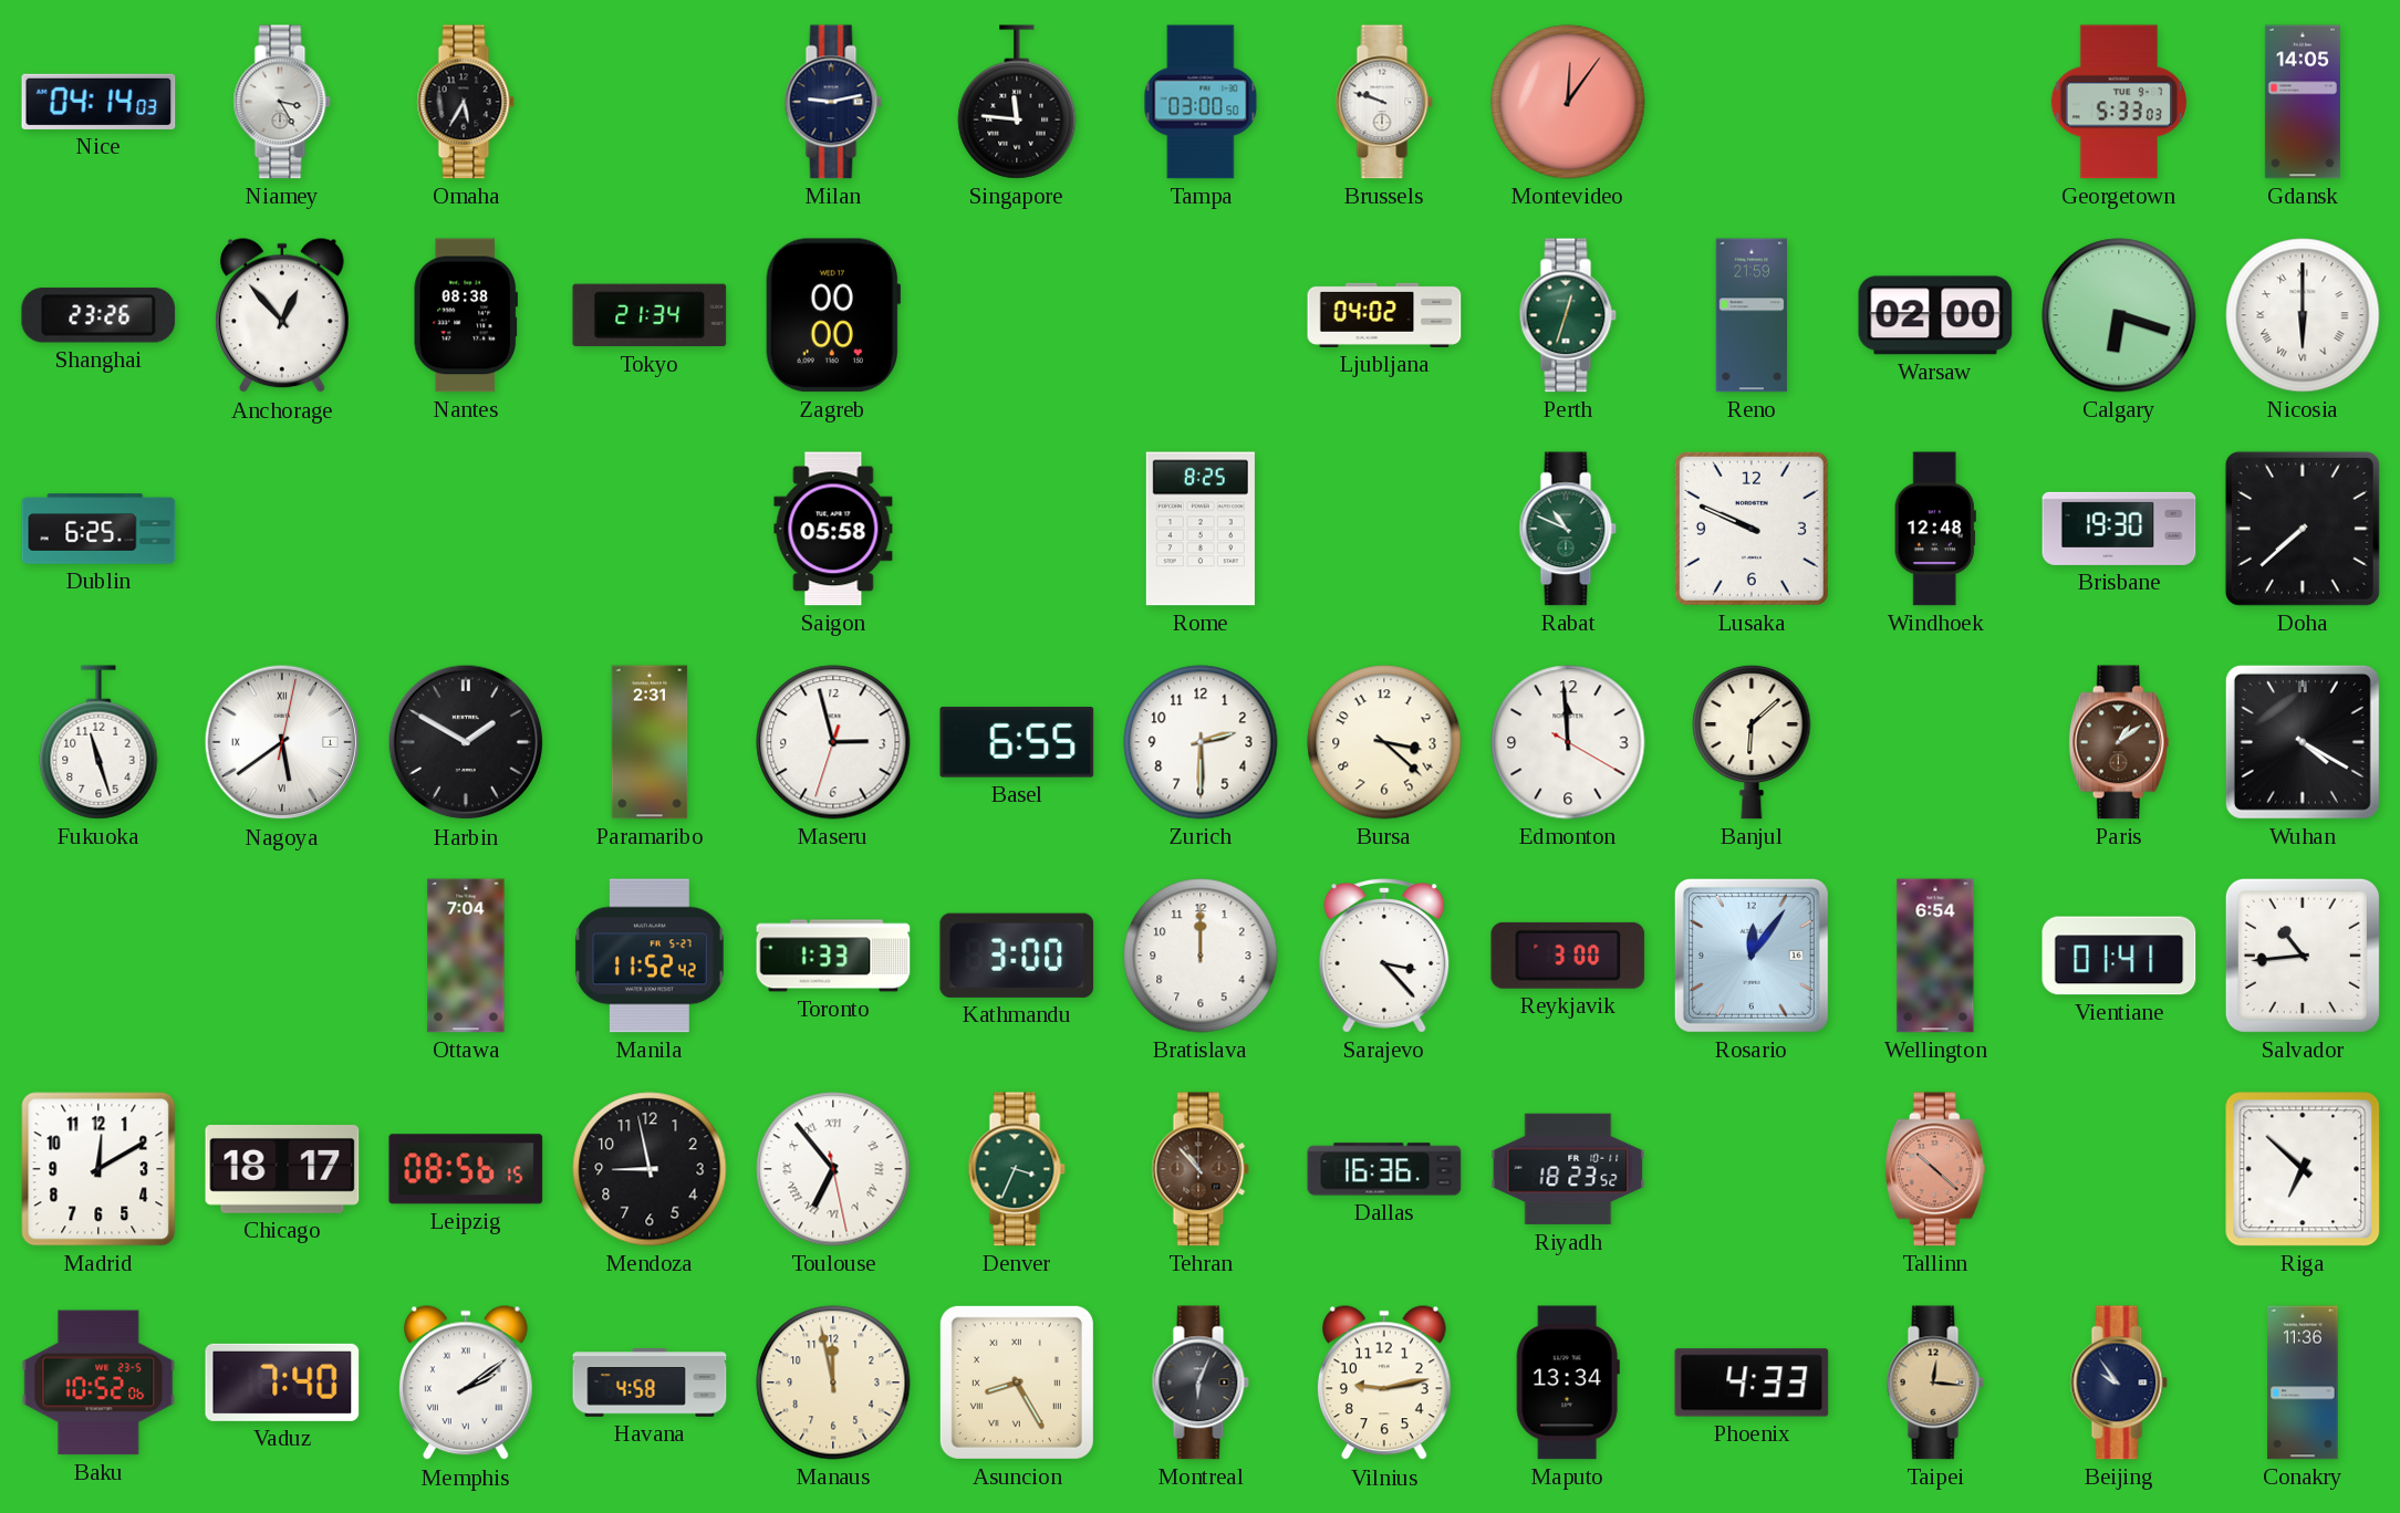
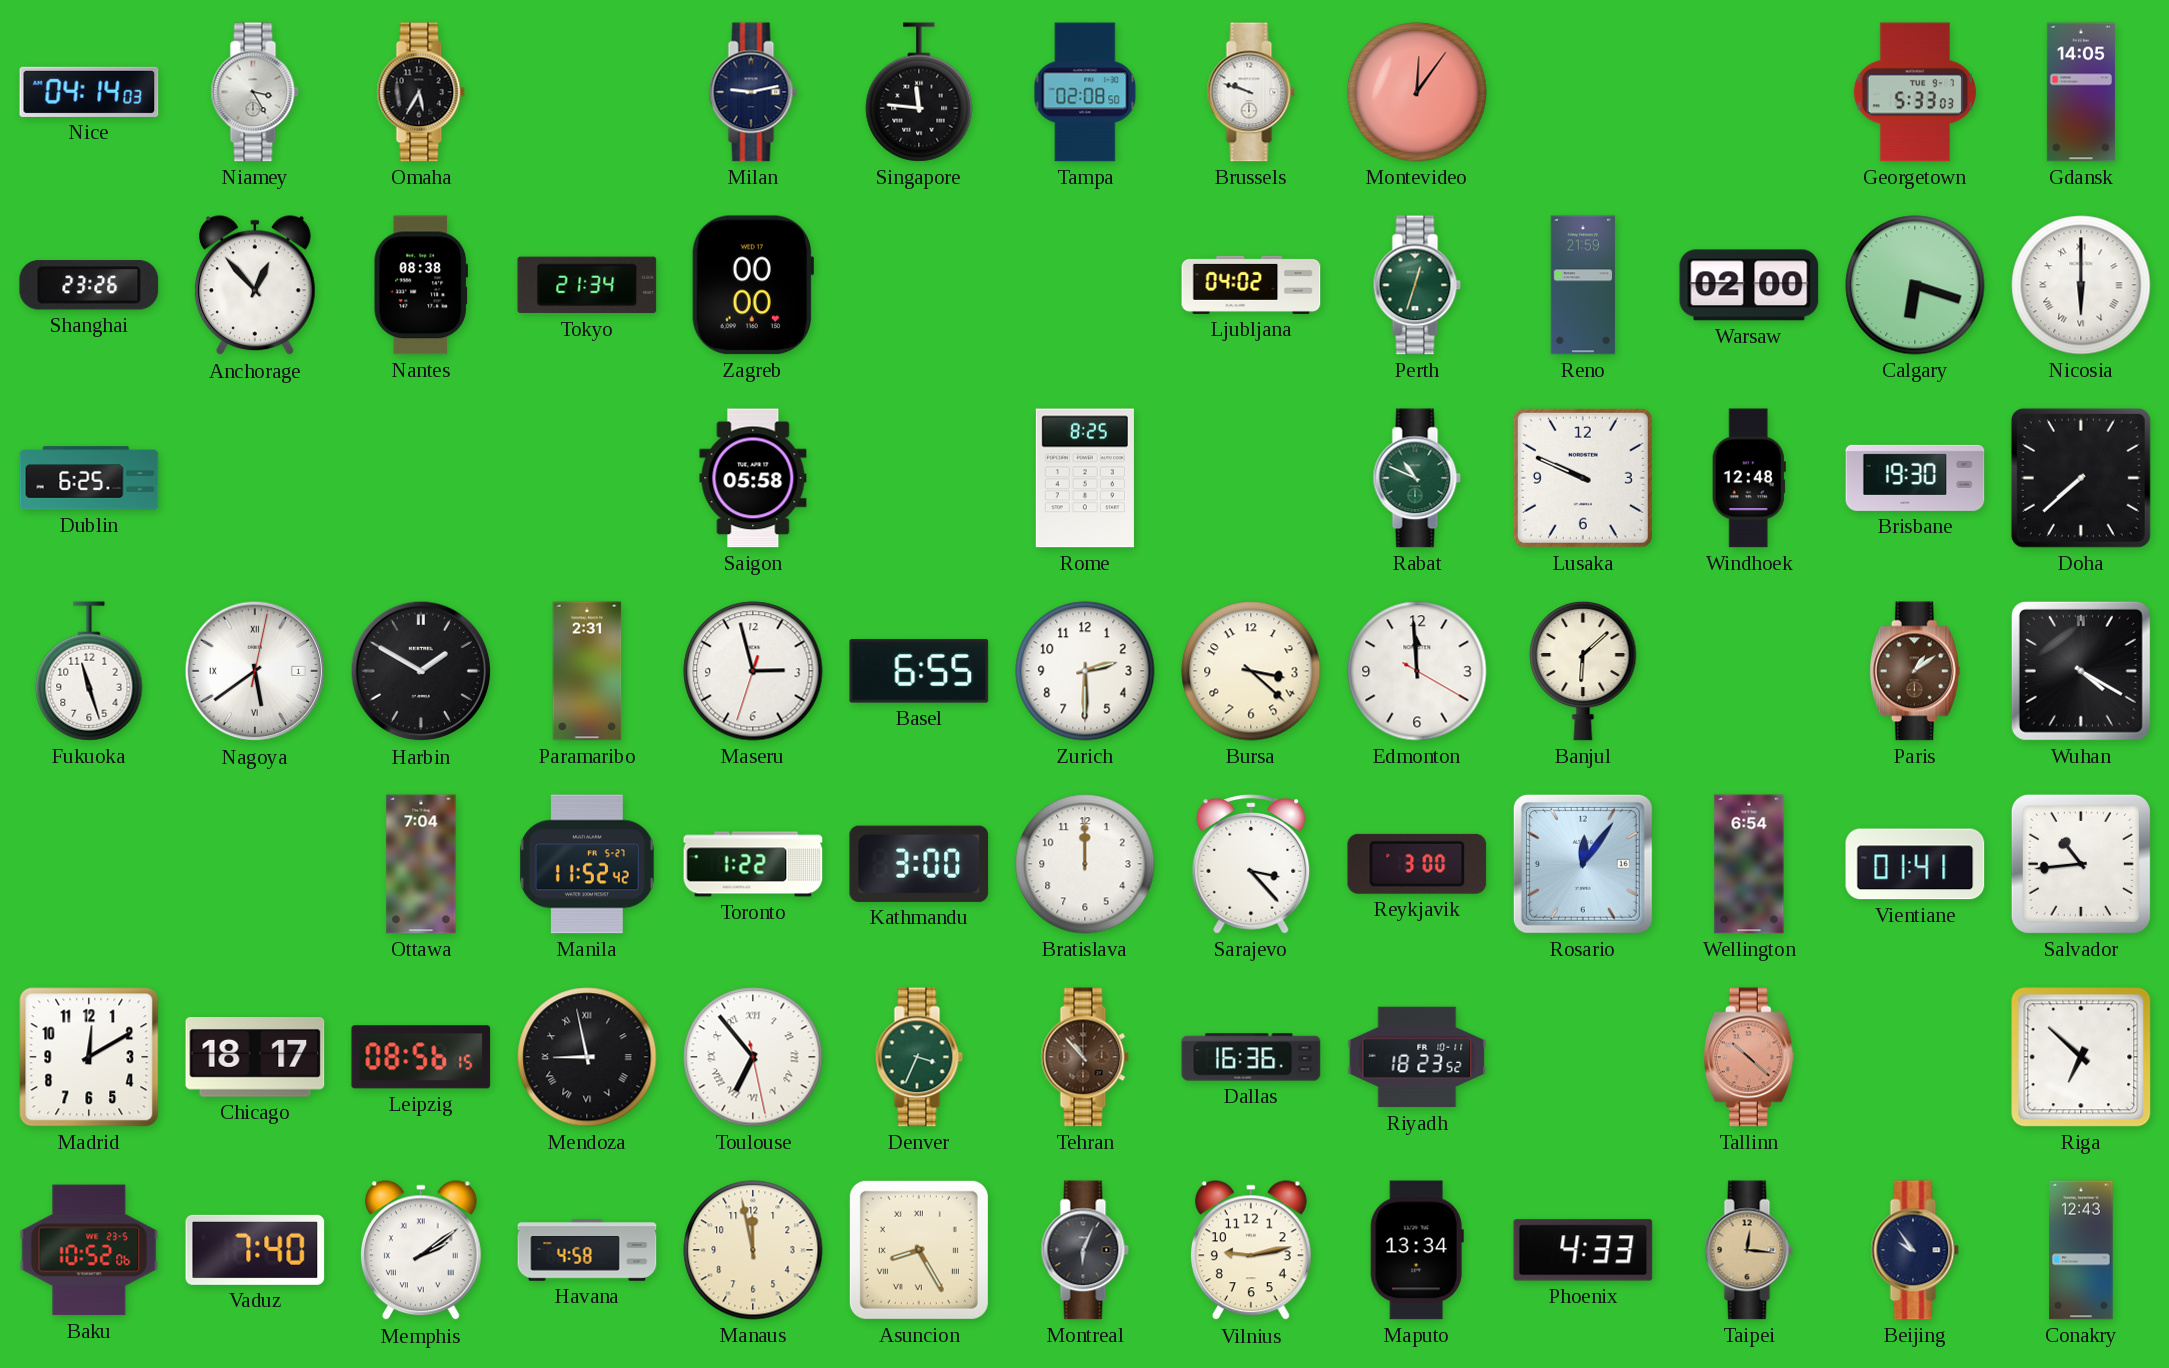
Tampa: 03:00 -> 02:08
Toronto: 1:33 -> 1:22
Mendoza numerals: Arabic -> Roman
Conakry: 11:36 -> 12:43
